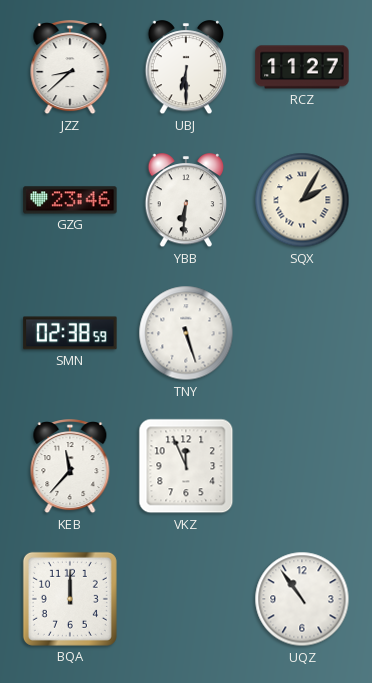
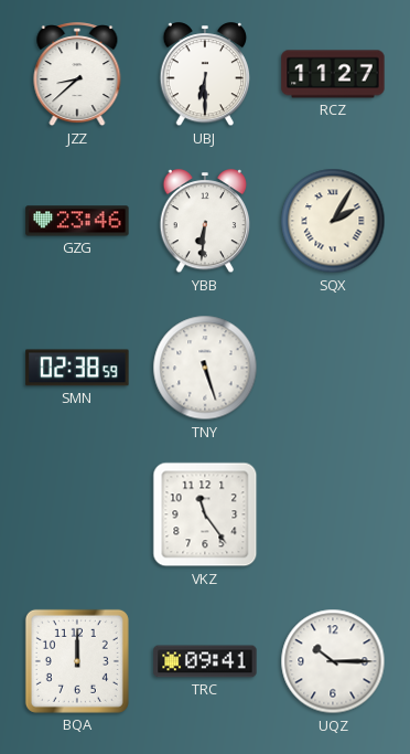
KEB: 11:37 -> none
VKZ: 11:56 -> 11:24
TRC: none -> 09:41
UQZ: 10:54 -> 10:15
